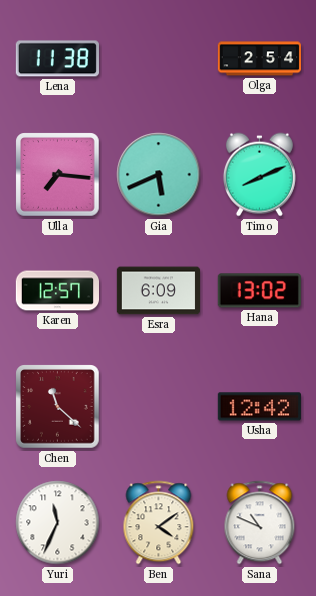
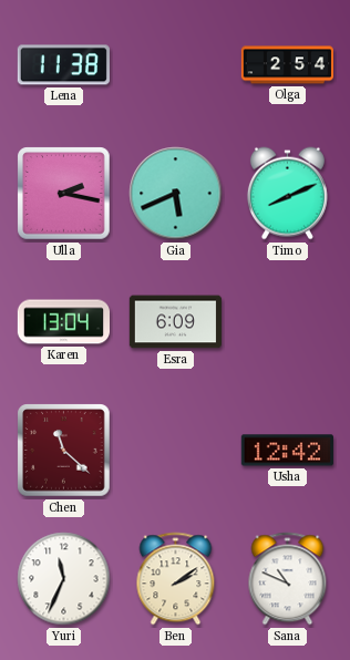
Ulla: 7:16 -> 2:17
Karen: 12:57 -> 13:04
Hana: 13:02 -> none
Ben: 4:09 -> 2:09
